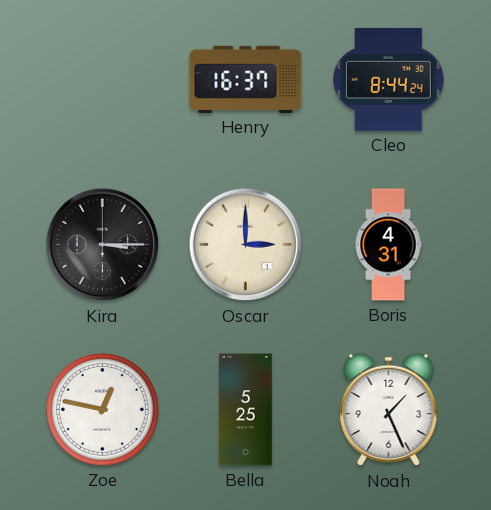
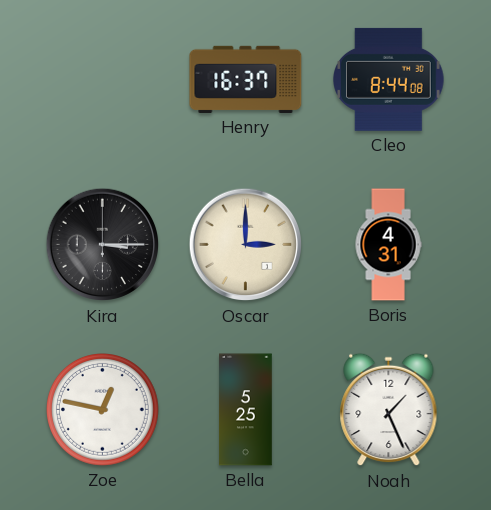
Cleo: 8:44:24 -> 8:44:08
